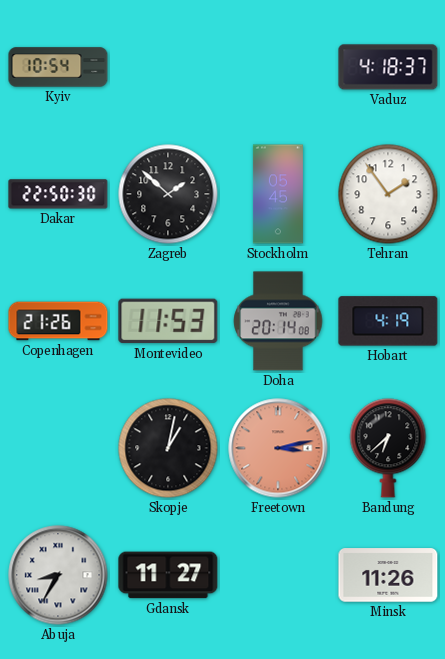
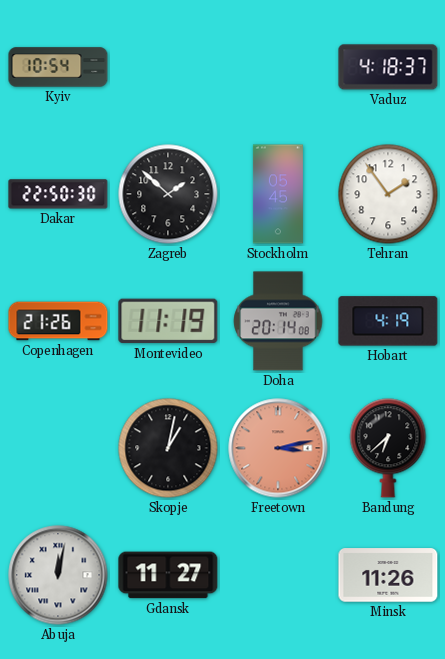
Montevideo: 11:53 -> 11:19
Abuja: 8:35 -> 12:02
